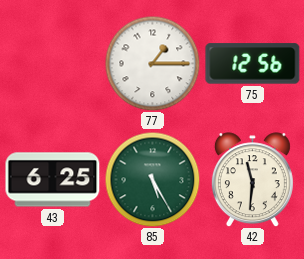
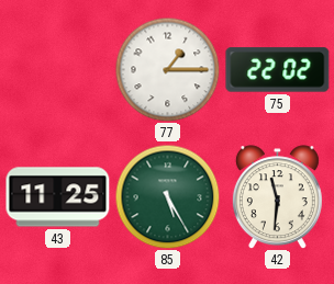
75: 12:56 -> 22:02
43: 6:25 -> 11:25
